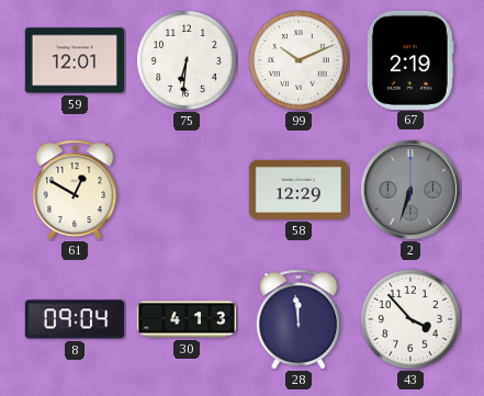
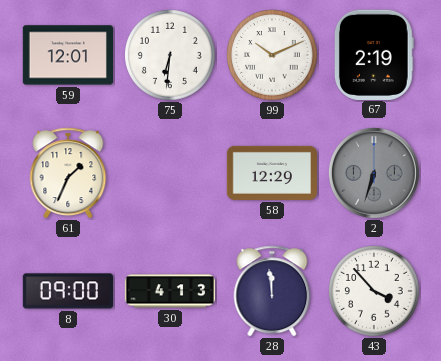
61: 12:50 -> 1:34
8: 09:04 -> 09:00
